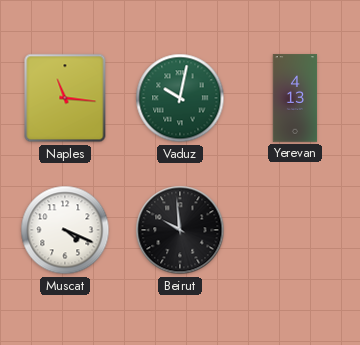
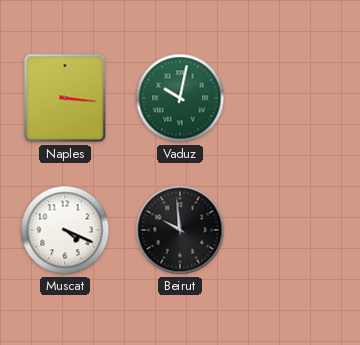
Naples: 11:16 -> 3:16
Yerevan: 4:13 -> none
